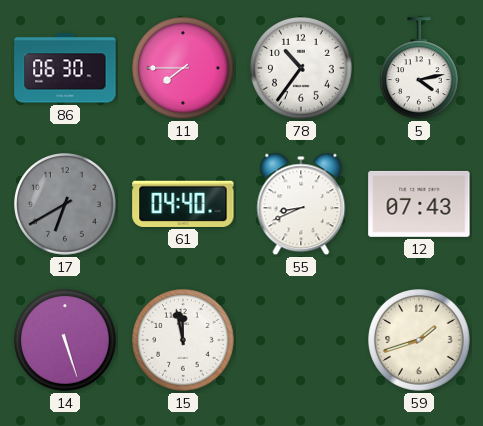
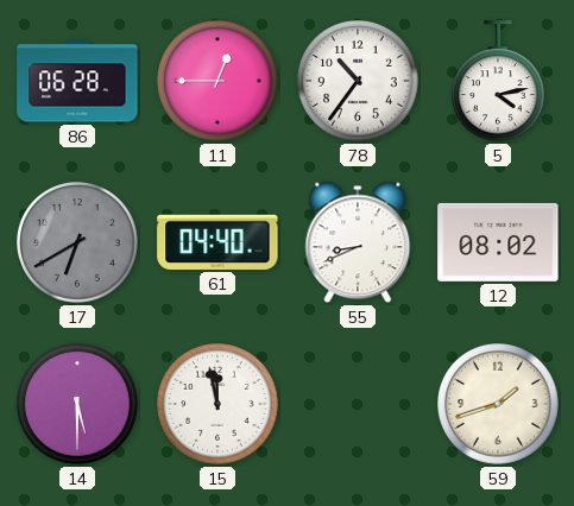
86: 06:30 -> 06:28
11: 7:45 -> 12:45
12: 07:43 -> 08:02
14: 5:27 -> 5:30
